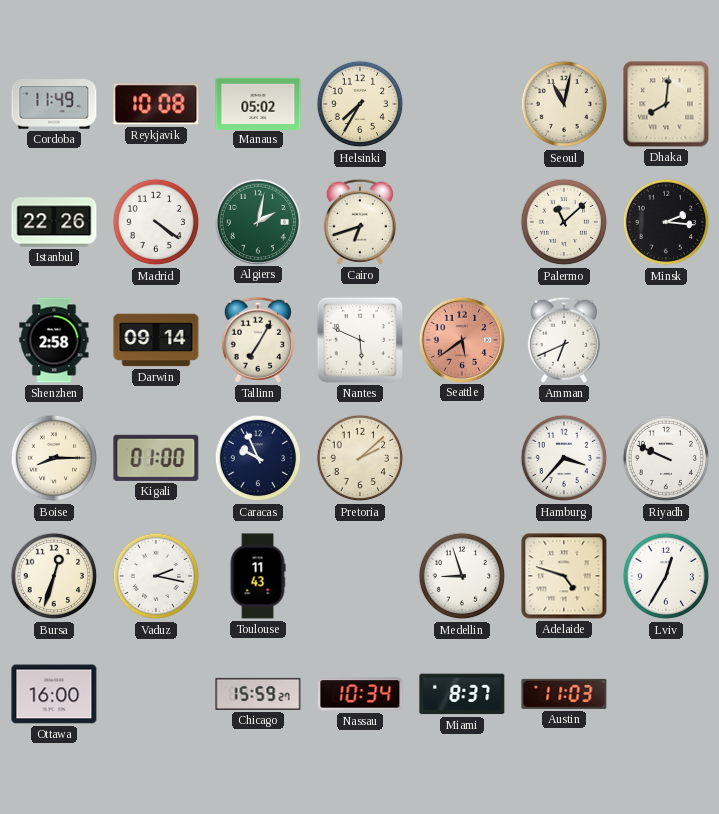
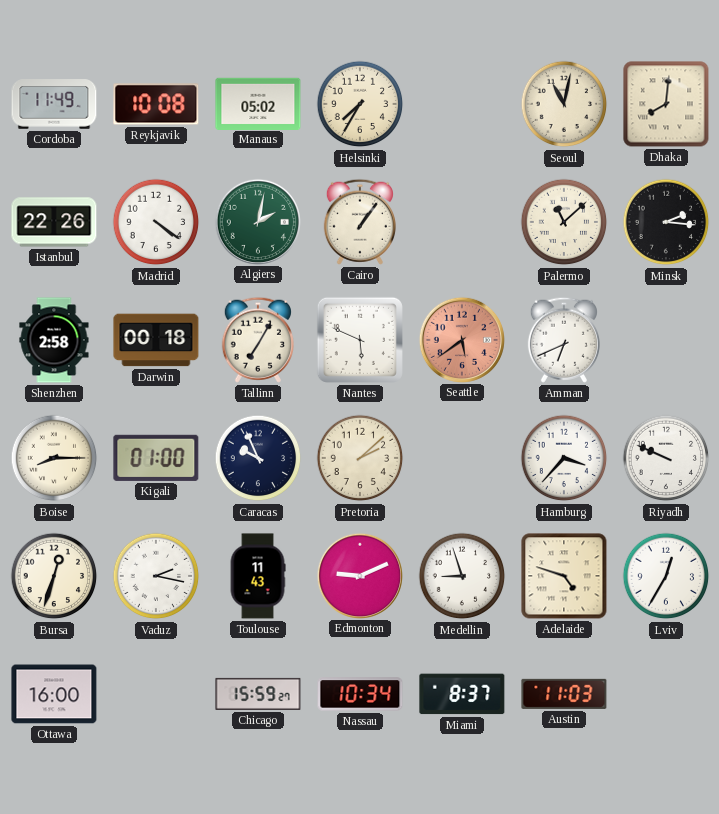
Cairo: 6:42 -> 1:06
Darwin: 09:14 -> 00:18
Edmonton: none -> 9:11
